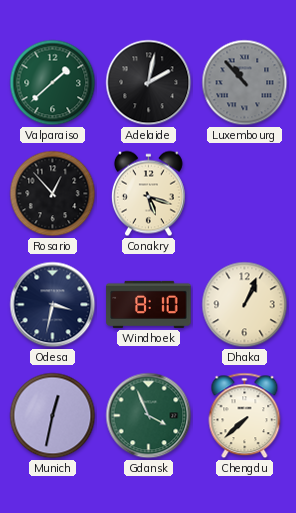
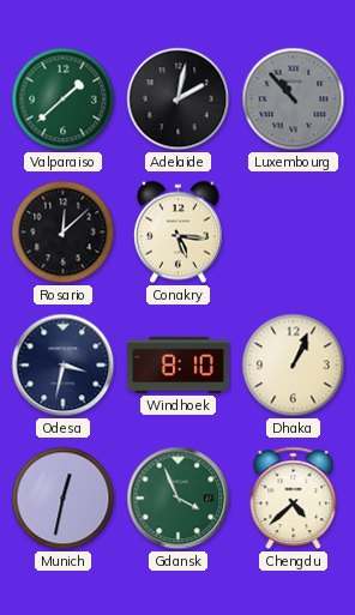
Rosario: 12:53 -> 12:08
Conakry: 5:18 -> 5:16
Chengdu: 7:38 -> 4:38
